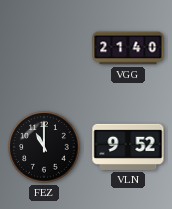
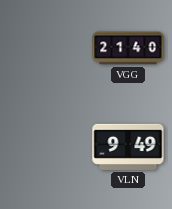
FEZ: 11:00 -> none
VLN: 9:52 -> 9:49
